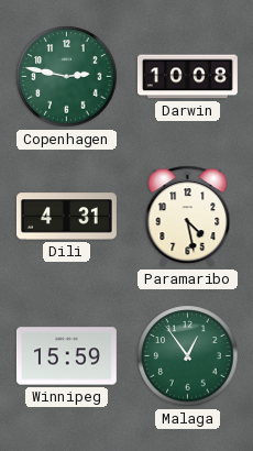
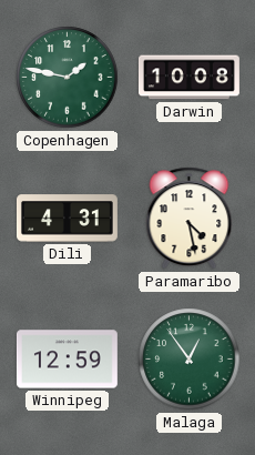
Copenhagen: 2:47 -> 1:47
Winnipeg: 15:59 -> 12:59
